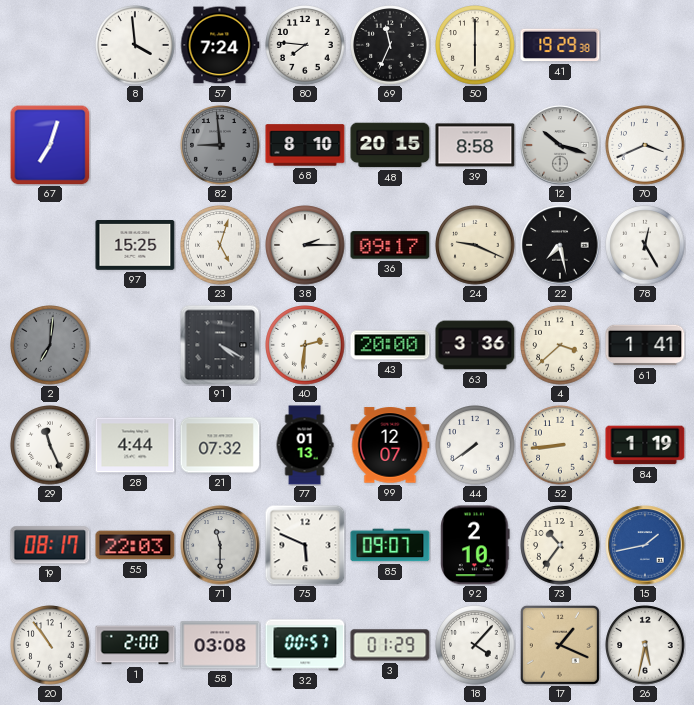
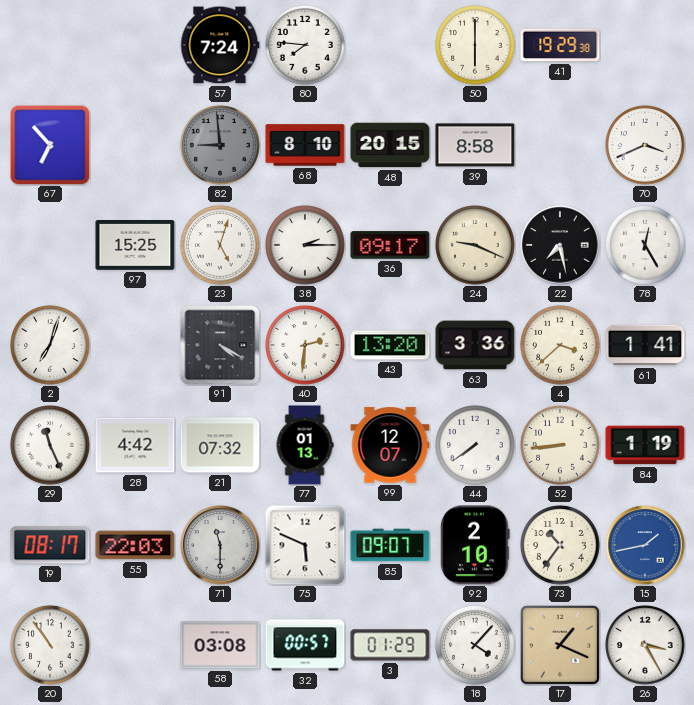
8: 3:59 -> none
69: 11:34 -> none
67: 7:03 -> 6:53
12: 10:18 -> none
2: 7:01 -> 7:03
2 dial: grey -> white
43: 20:00 -> 13:20
28: 4:44 -> 4:42
1: 2:00 -> none
26: 5:32 -> 3:25
